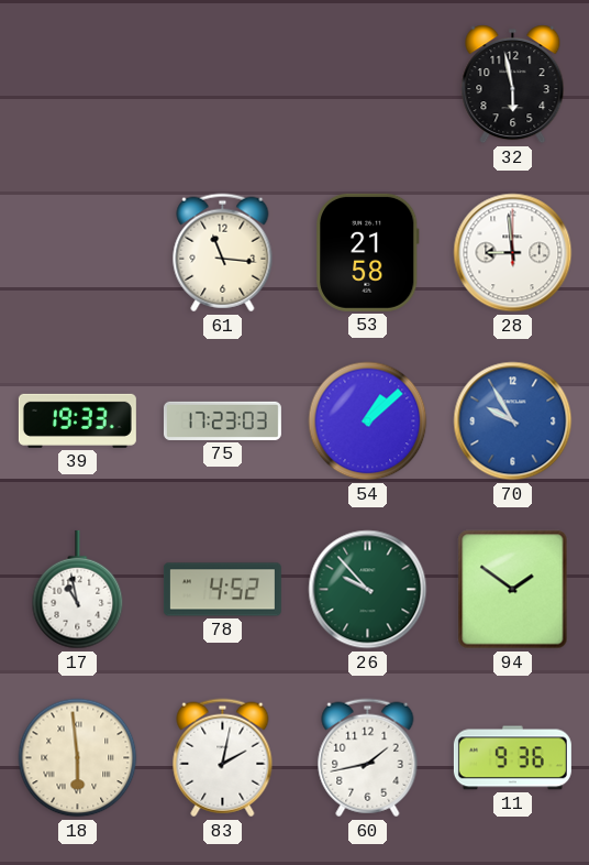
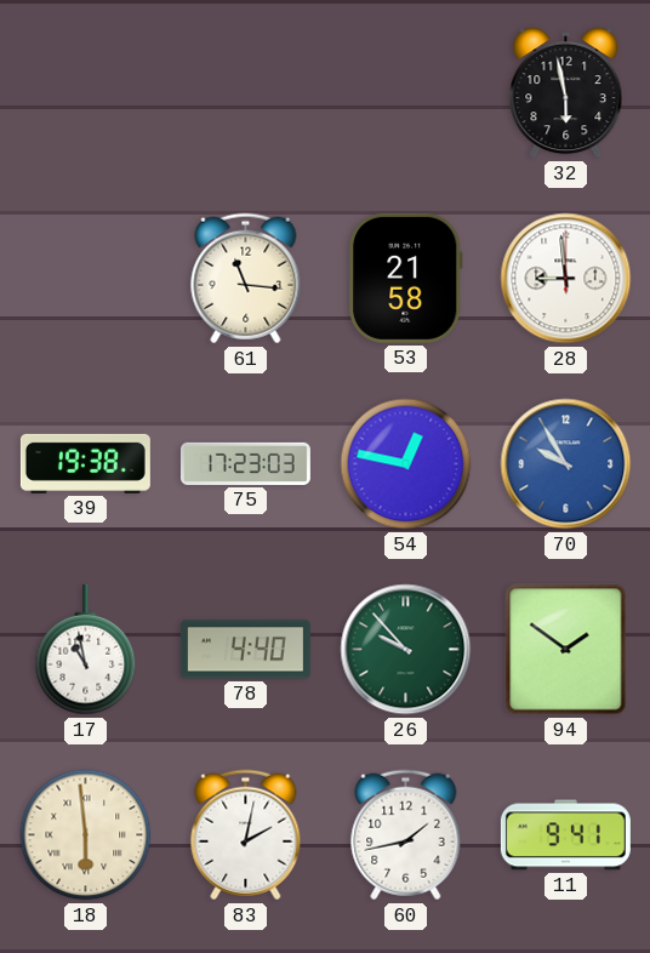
39: 19:33 -> 19:38
54: 1:08 -> 12:47
78: 4:52 -> 4:40
11: 9:36 -> 9:41
